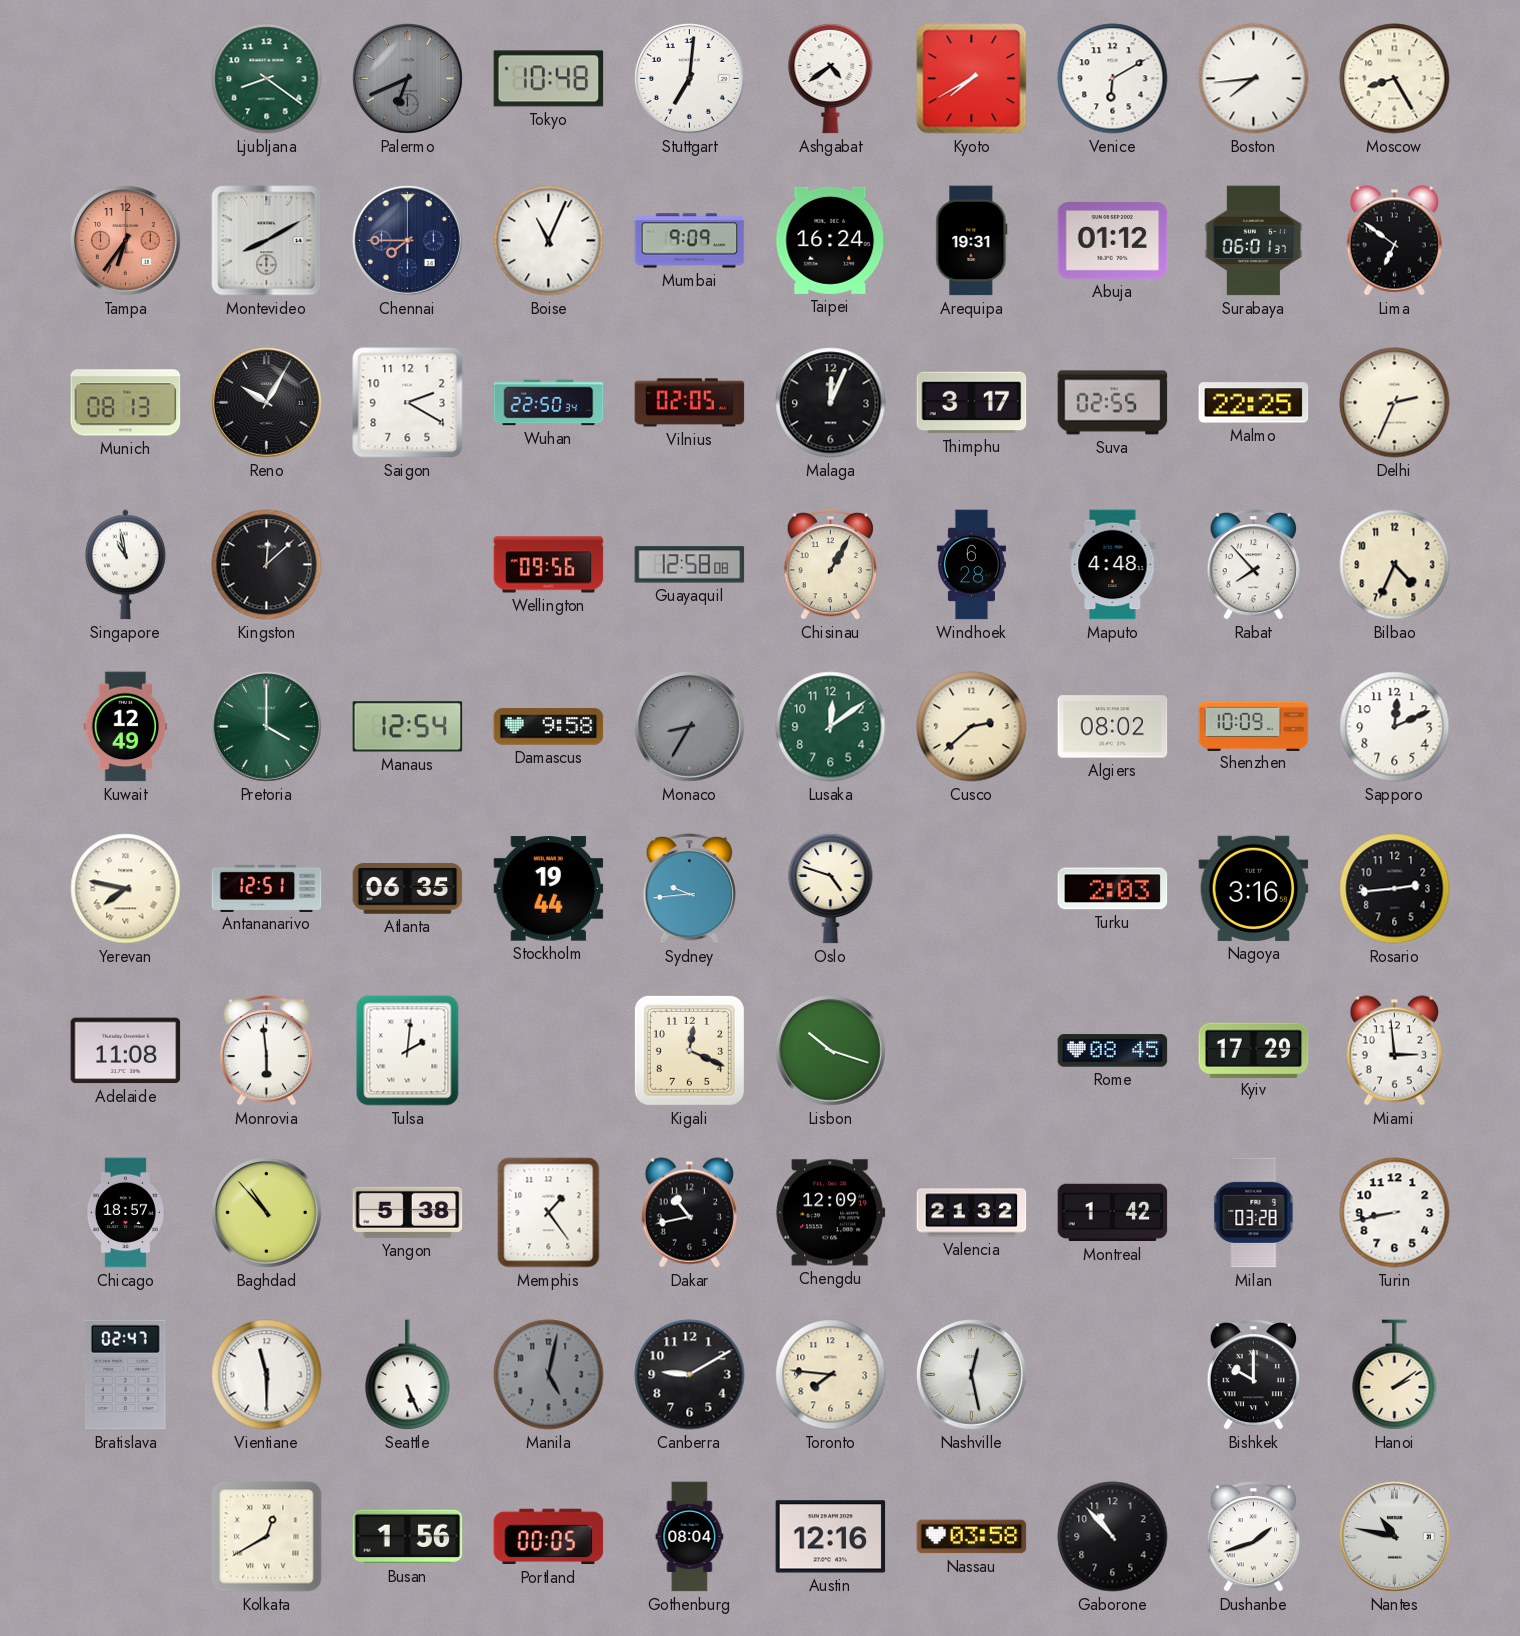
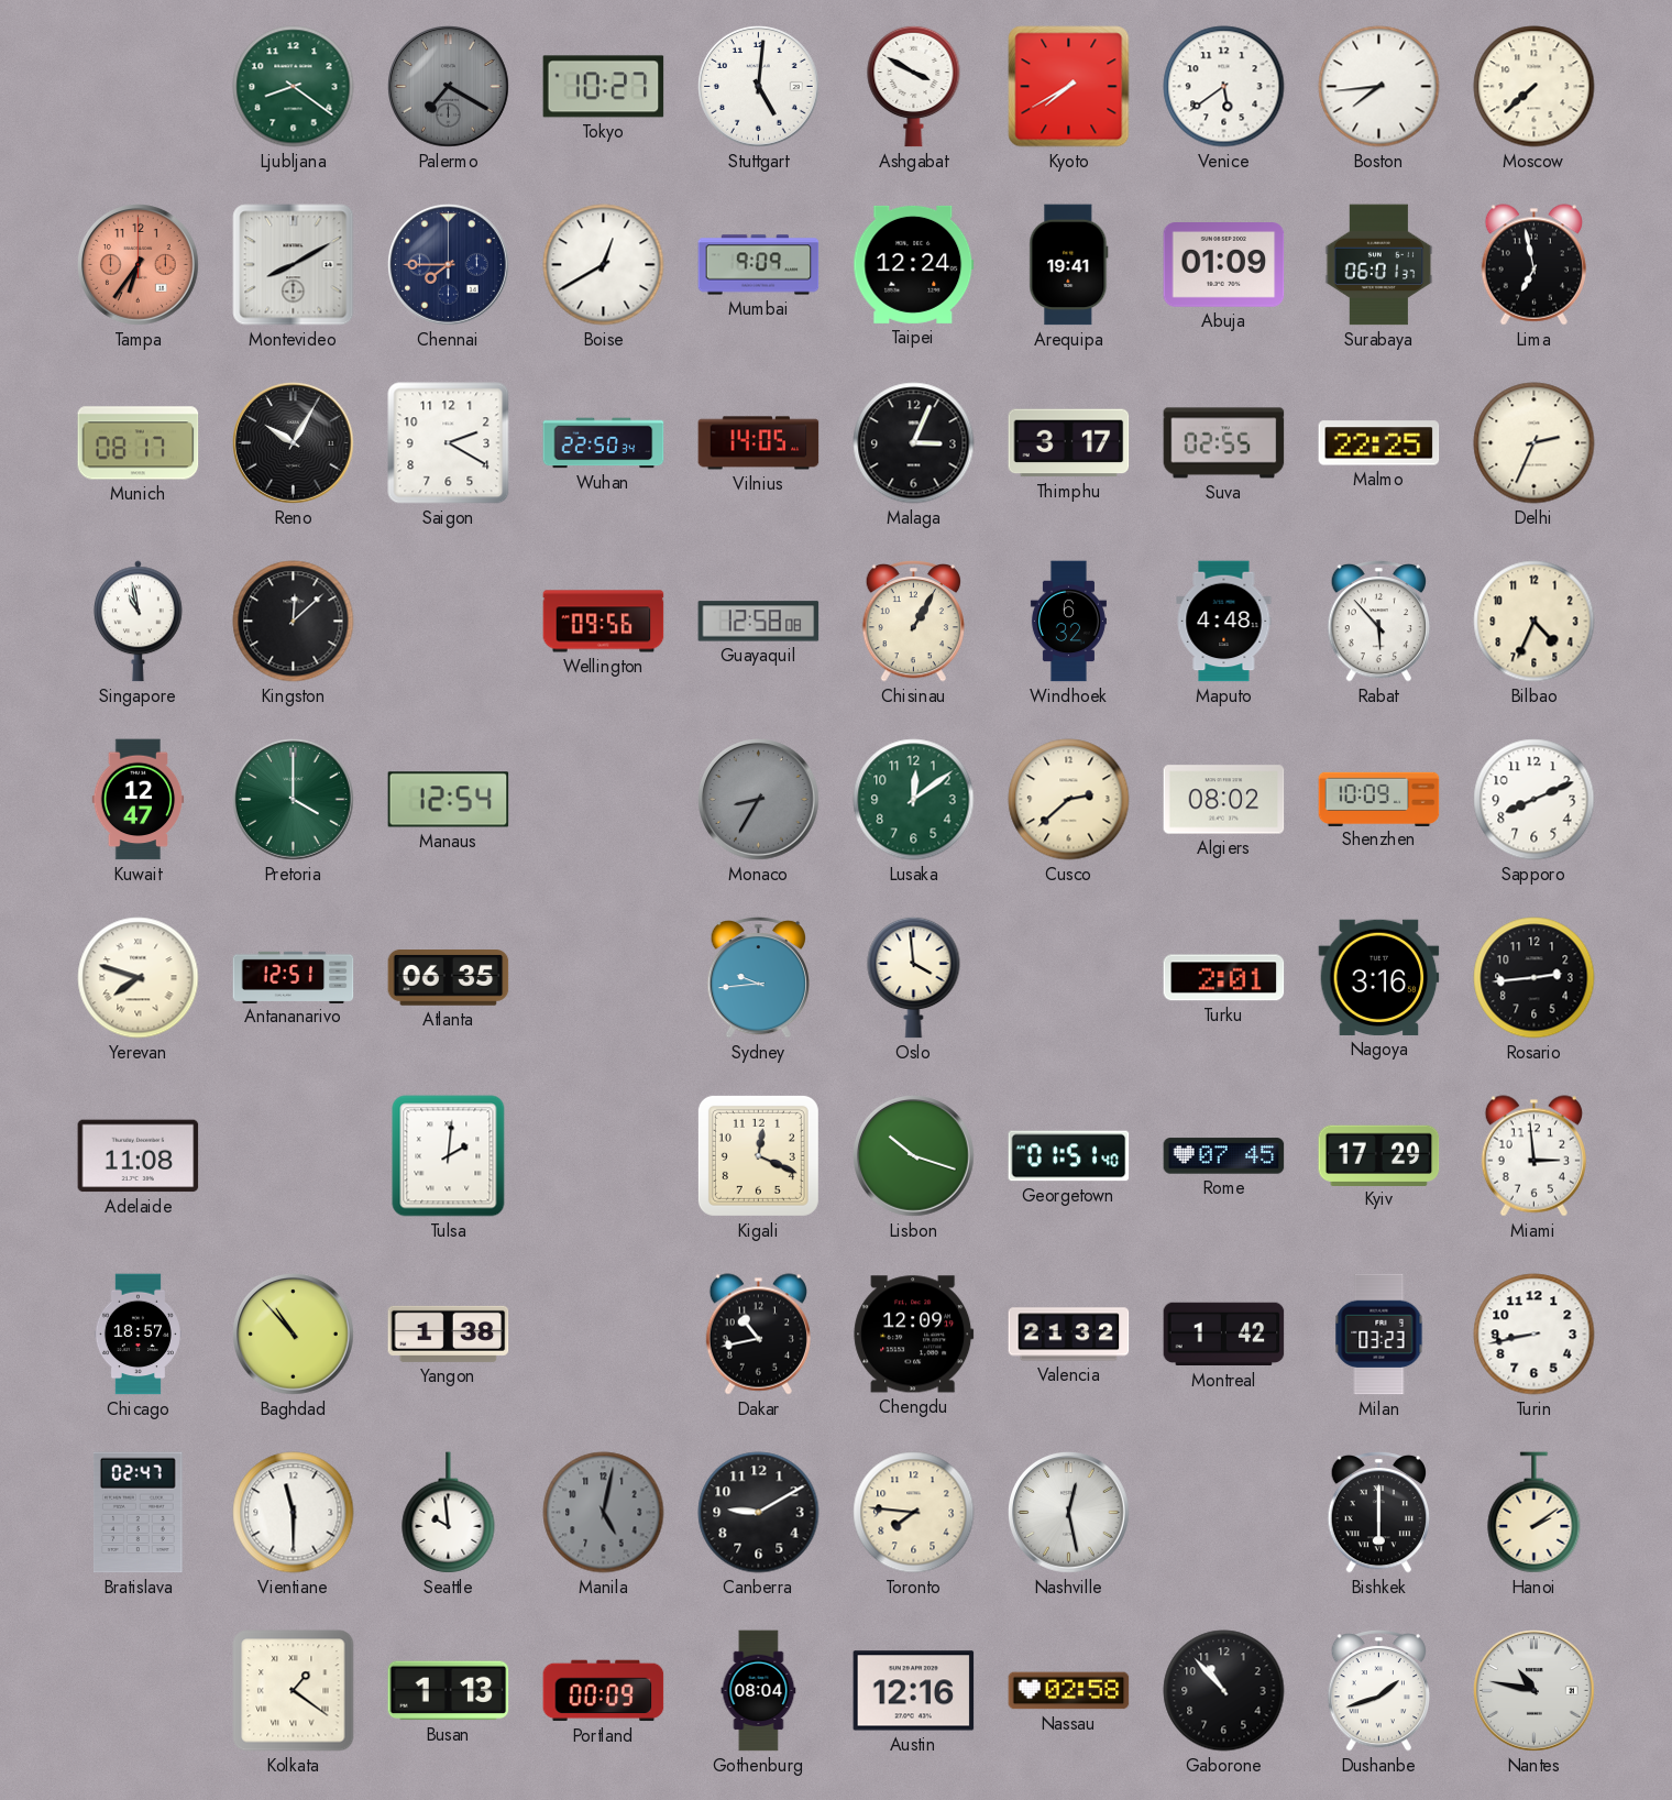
Palermo: 6:41 -> 7:20
Tokyo: 10:48 -> 10:27
Stuttgart: 7:01 -> 5:01
Ashgabat: 4:39 -> 3:50
Venice: 6:10 -> 5:39
Moscow: 8:25 -> 7:38
Boise: 11:04 -> 12:40
Taipei: 16:24 -> 12:24
Arequipa: 19:31 -> 19:41
Abuja: 01:12 -> 01:09
Lima: 6:51 -> 6:58
Munich: 08:13 -> 08:17
Vilnius: 02:05 -> 14:05
Malaga: 12:04 -> 3:04
Windhoek: 6:28 -> 6:32
Rabat: 7:53 -> 5:53
Kuwait: 12:49 -> 12:47
Damascus: 9:58 -> none
Sapporo: 12:11 -> 8:11
Yerevan: 7:47 -> 7:48
Stockholm: 19:44 -> none
Oslo: 4:48 -> 3:59
Turku: 2:03 -> 2:01
Monrovia: 5:59 -> none
Georgetown: none -> 01:51
Rome: 08:45 -> 07:45
Yangon: 5:38 -> 1:38
Memphis: 1:24 -> none
Milan: 03:28 -> 03:23
Seattle: 5:26 -> 9:59
Bishkek: 10:00 -> 6:00
Kolkata: 12:40 -> 1:21
Busan: 1:56 -> 1:13
Portland: 00:05 -> 00:09
Nassau: 03:58 -> 02:58
